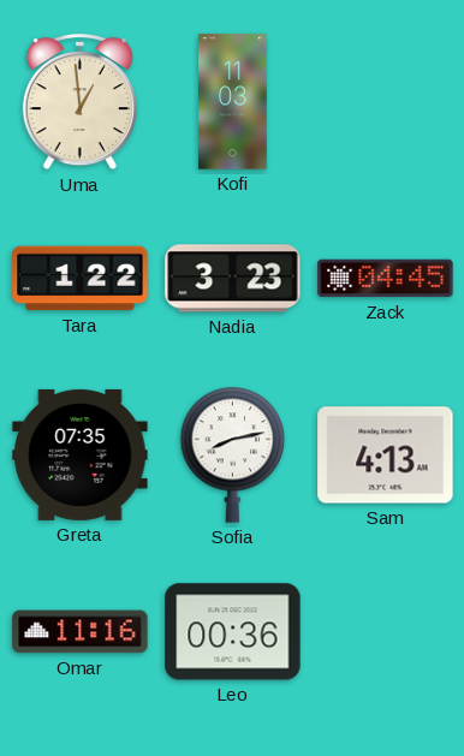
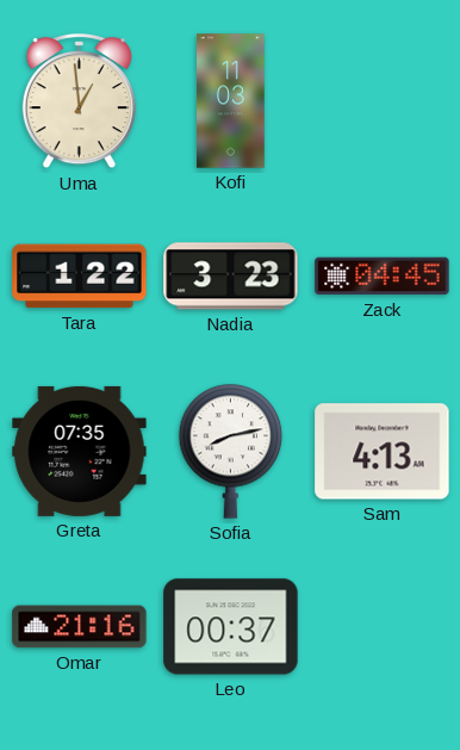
Omar: 11:16 -> 21:16
Leo: 00:36 -> 00:37
